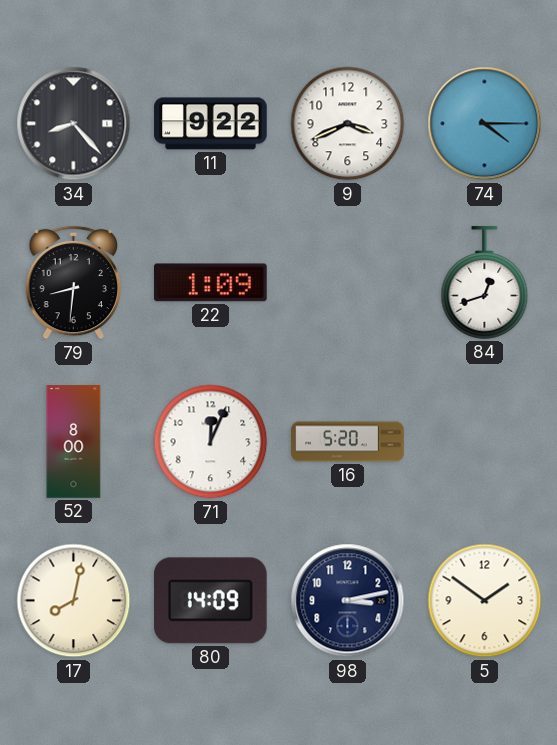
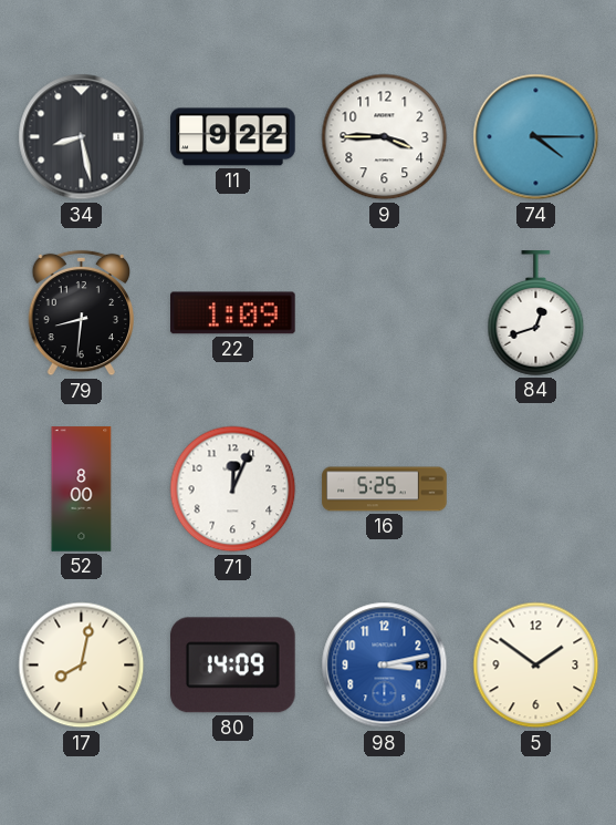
34: 8:23 -> 8:28
9: 3:41 -> 3:45
16: 5:20 -> 5:25
98 dial: navy -> blue
